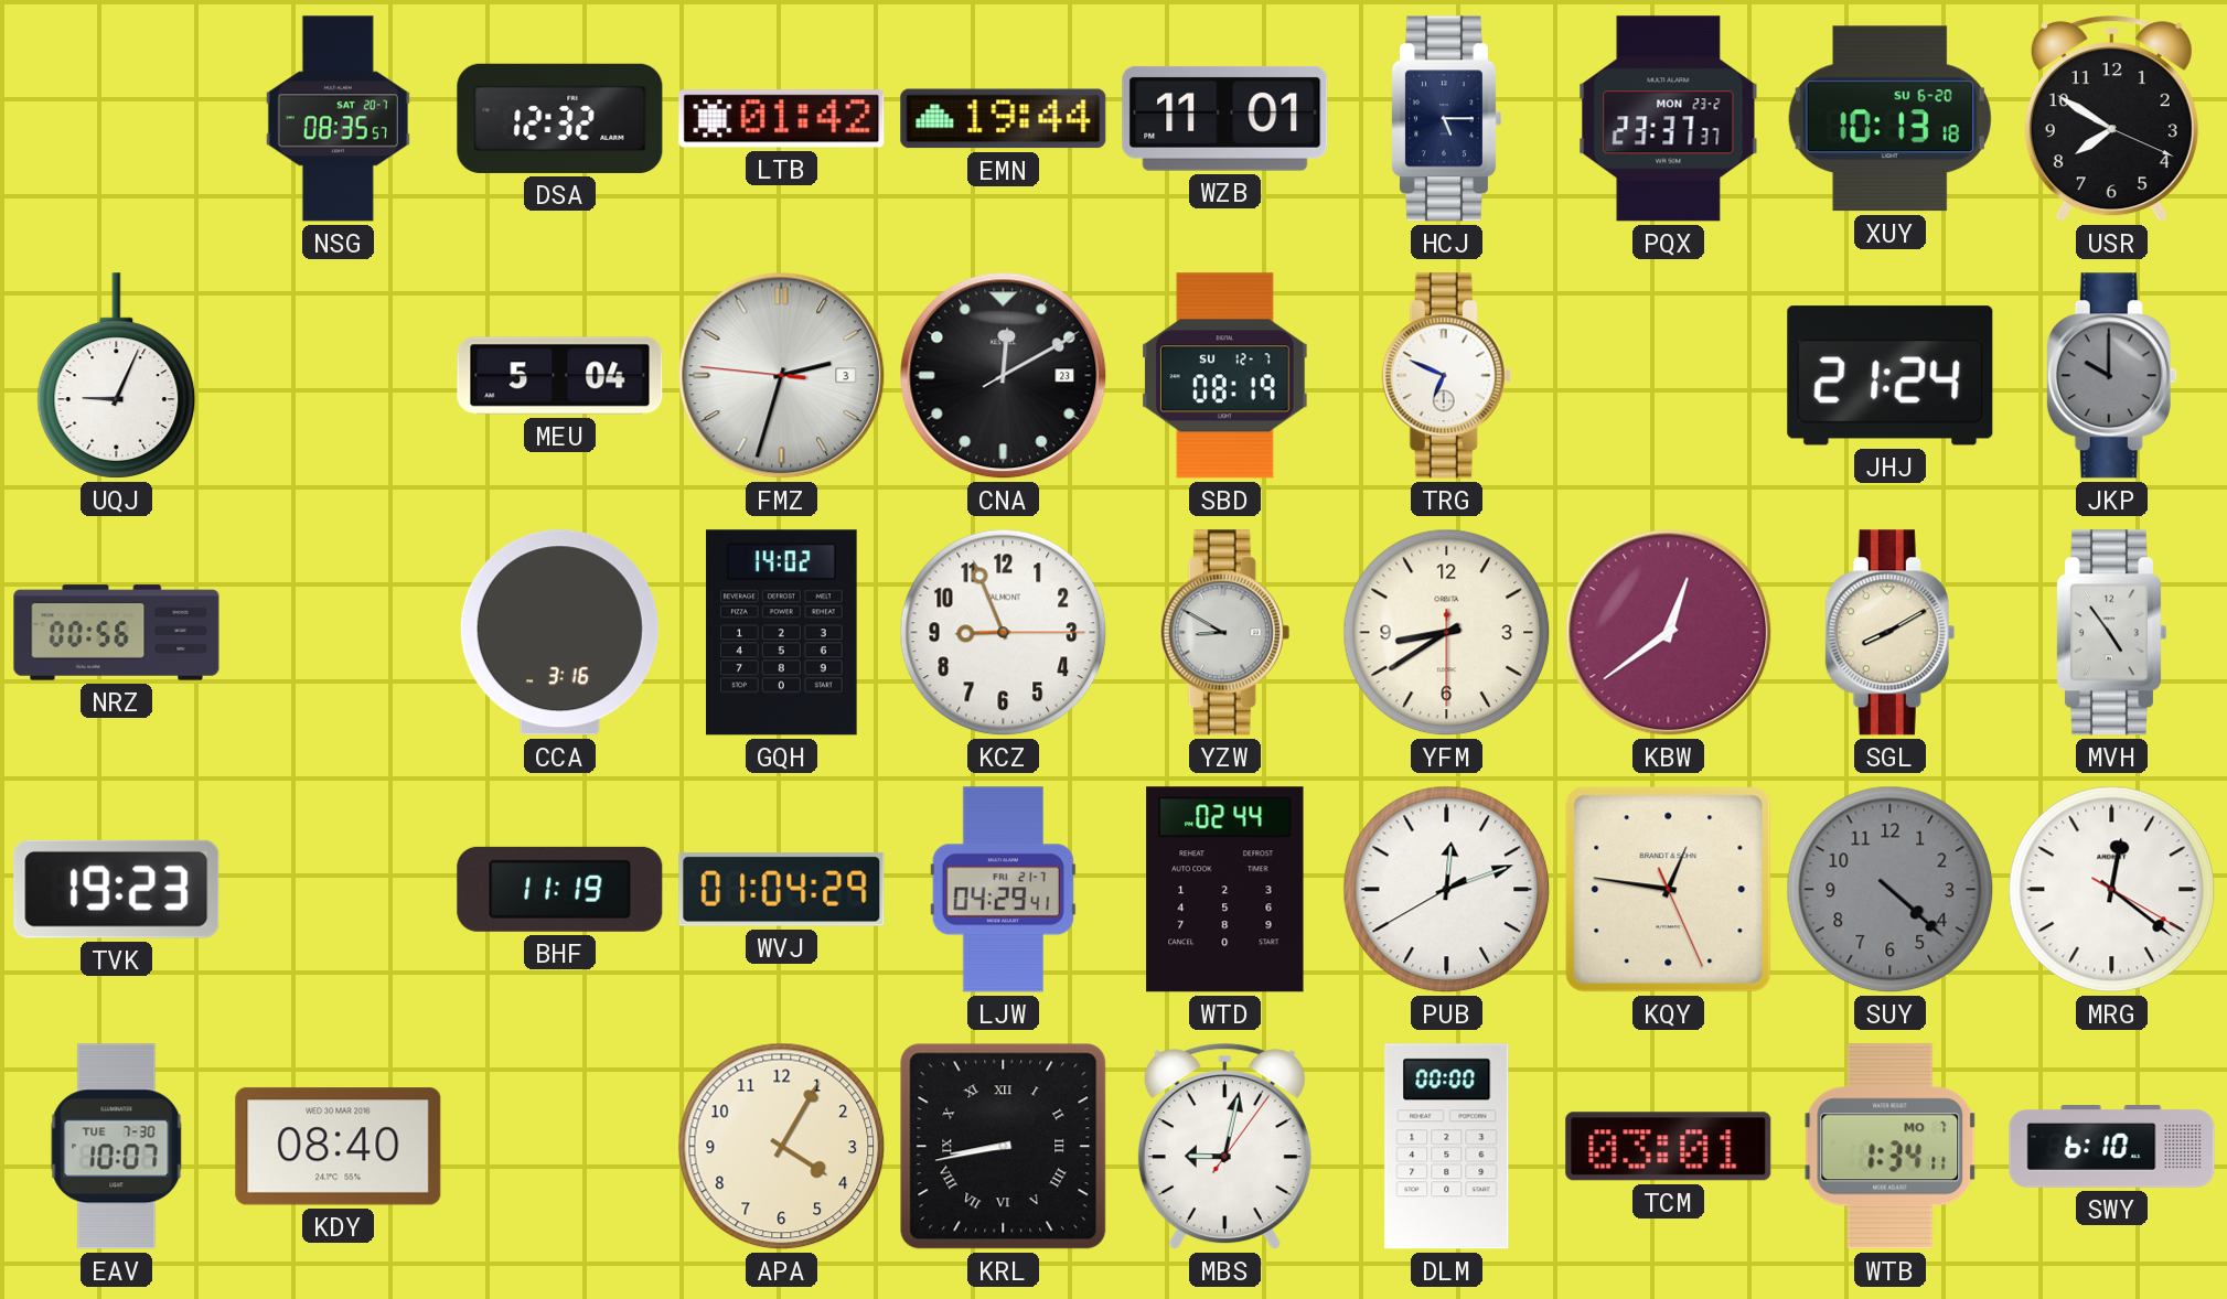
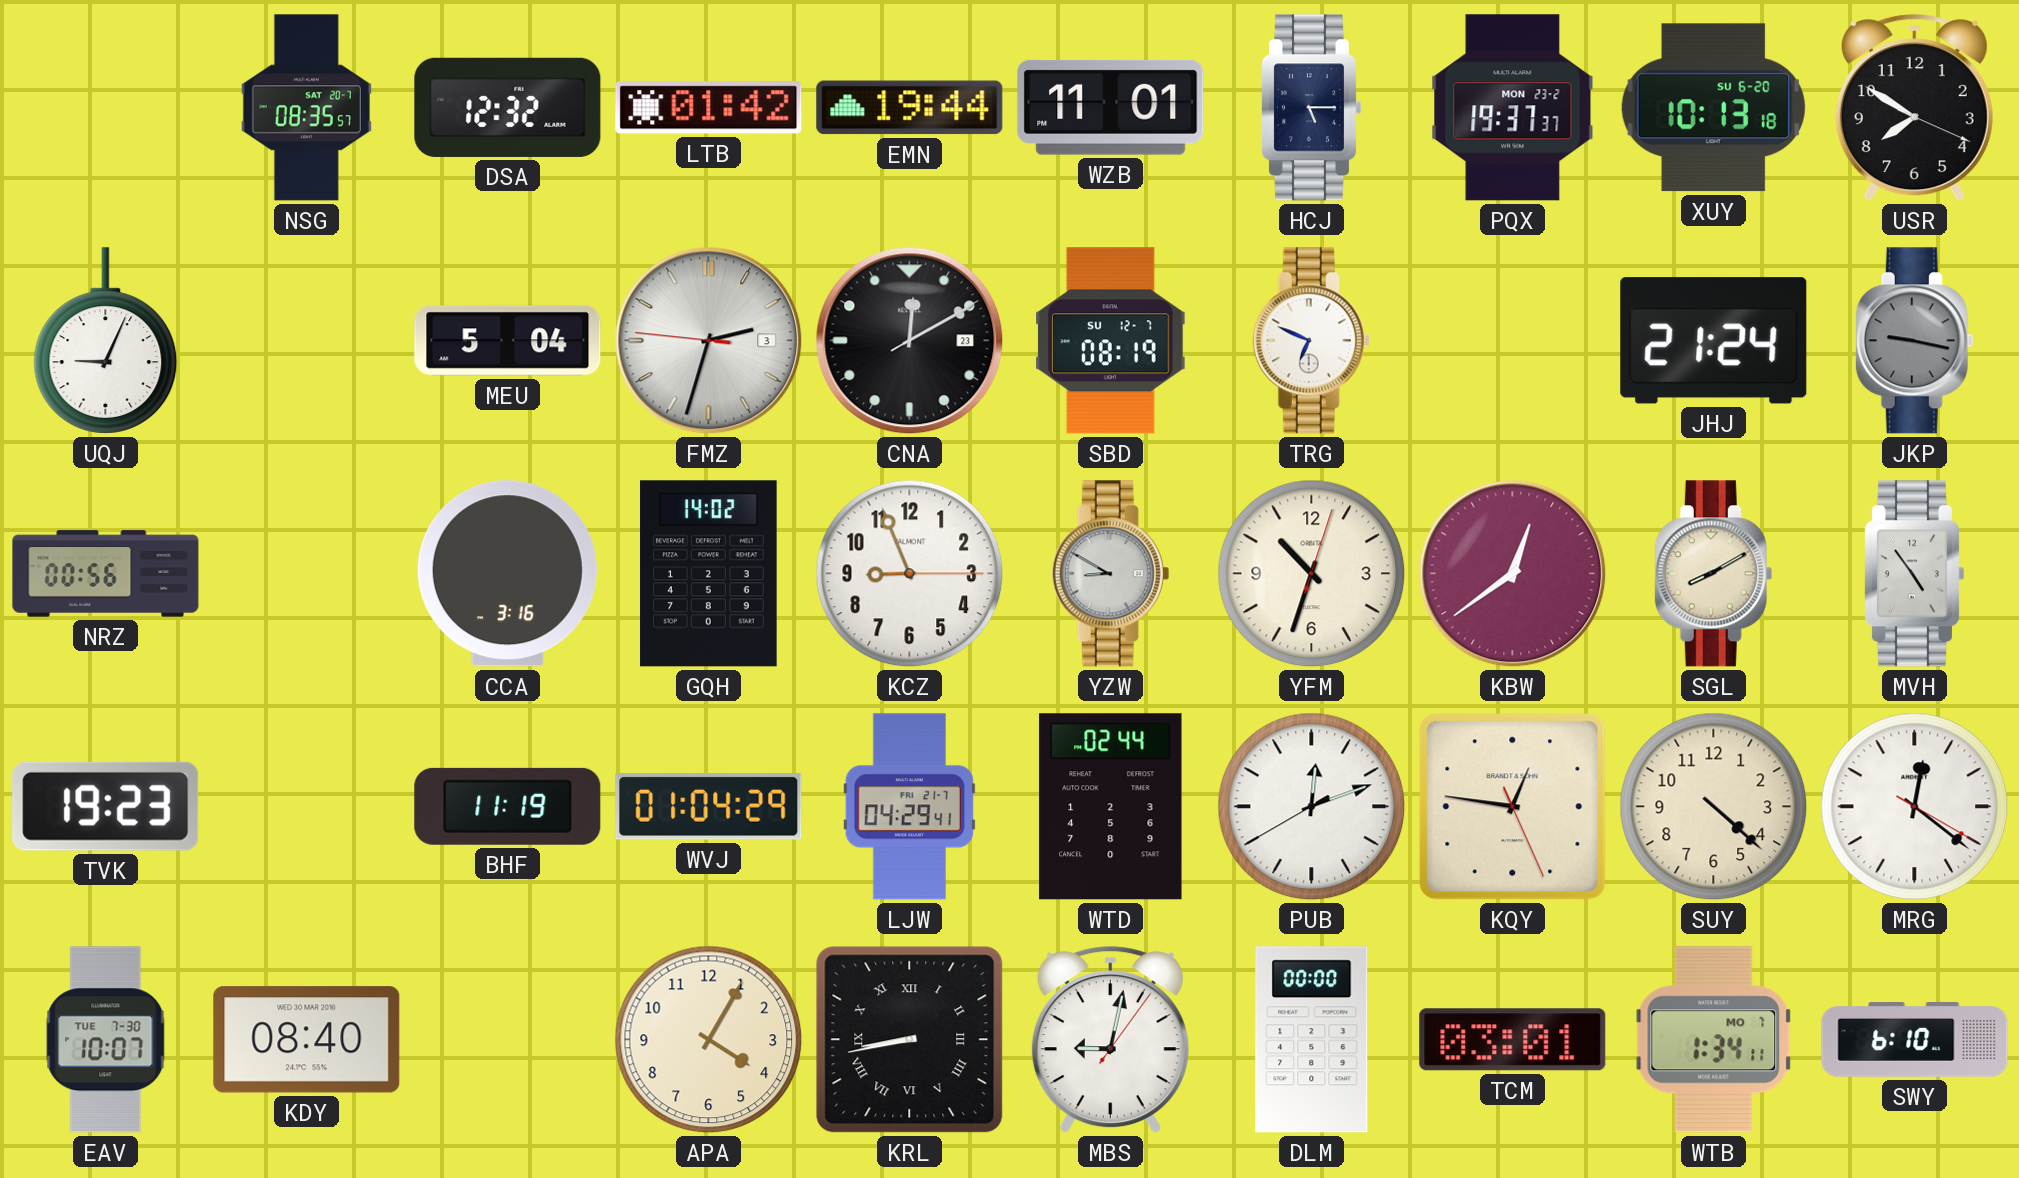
PQX: 23:37 -> 19:37
JKP: 10:00 -> 9:17
YFM: 8:39 -> 10:33
SUY dial: grey -> cream
